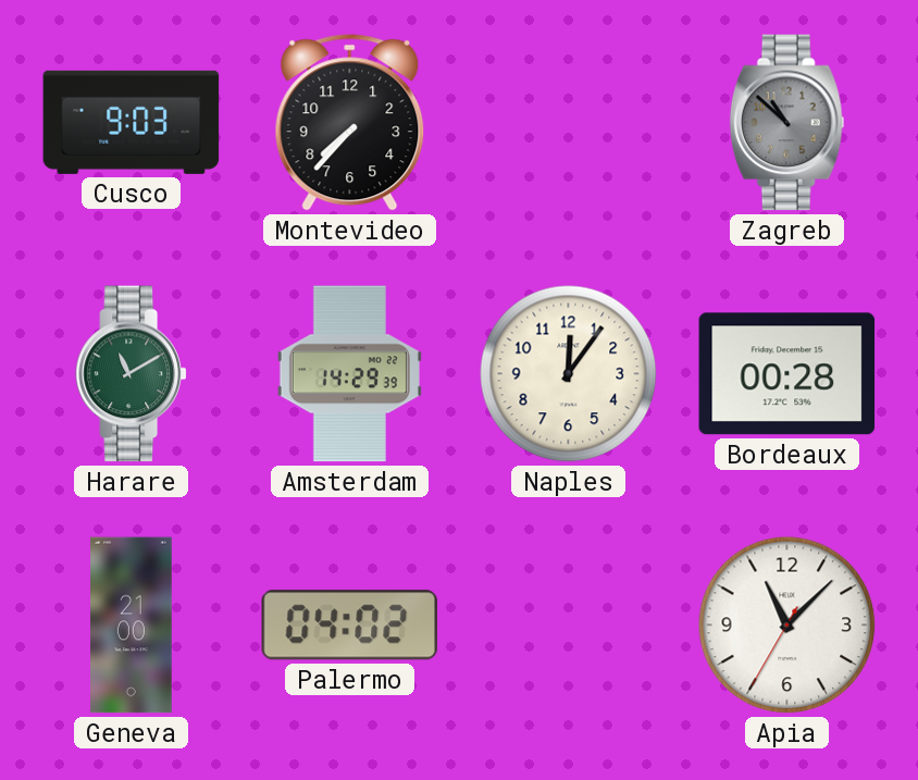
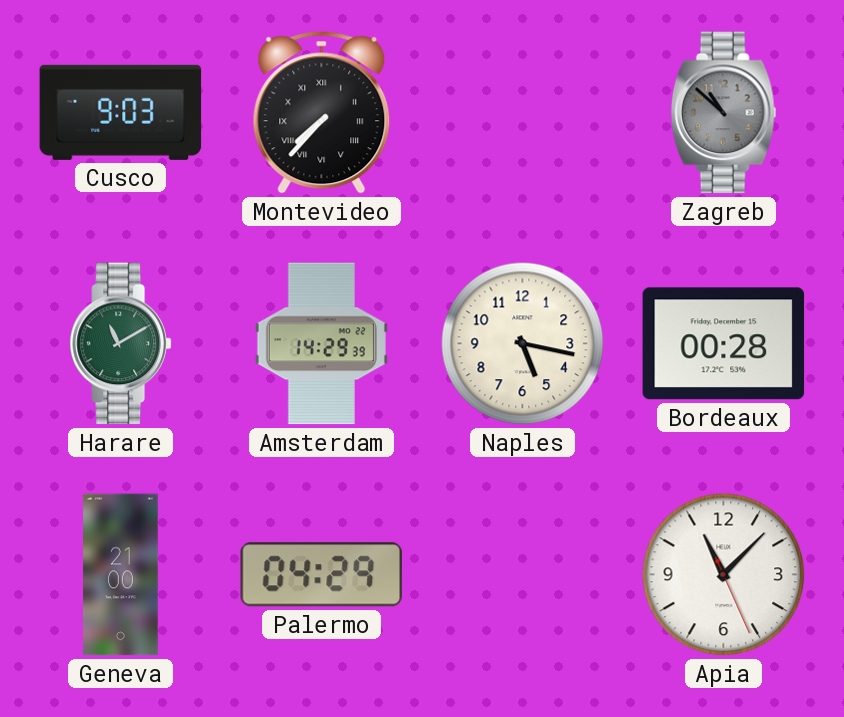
Montevideo numerals: Arabic -> Roman
Naples: 12:06 -> 5:17
Palermo: 04:02 -> 04:29
Apia: 11:07:35 -> 11:07:26
